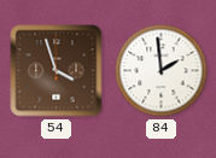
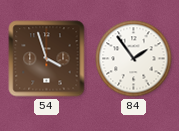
84: 1:59 -> 1:54
